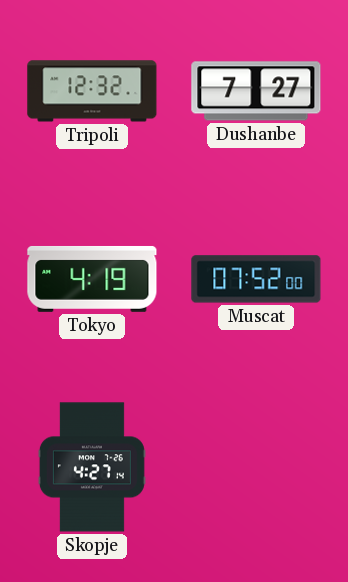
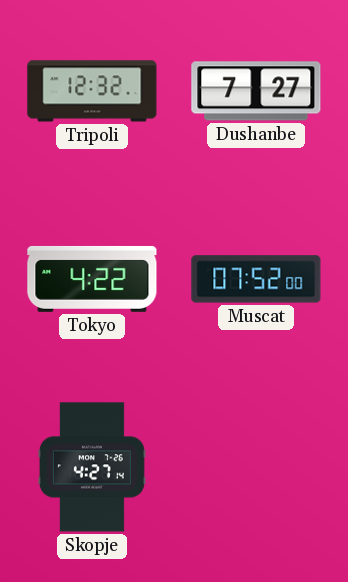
Tokyo: 4:19 -> 4:22
